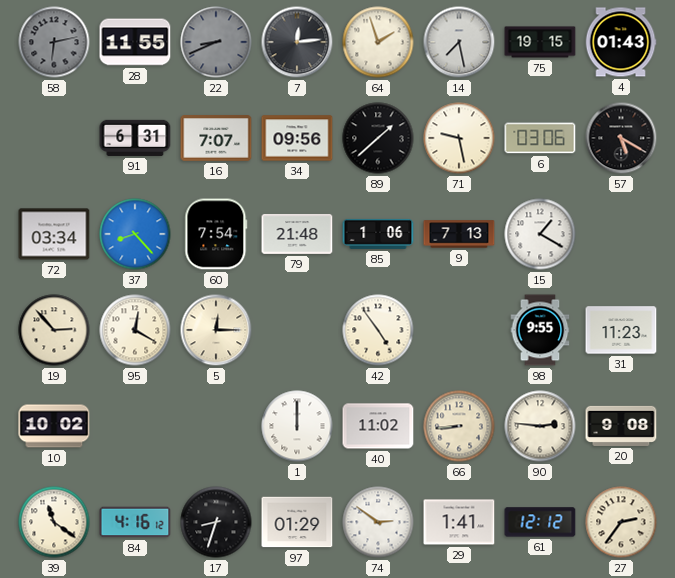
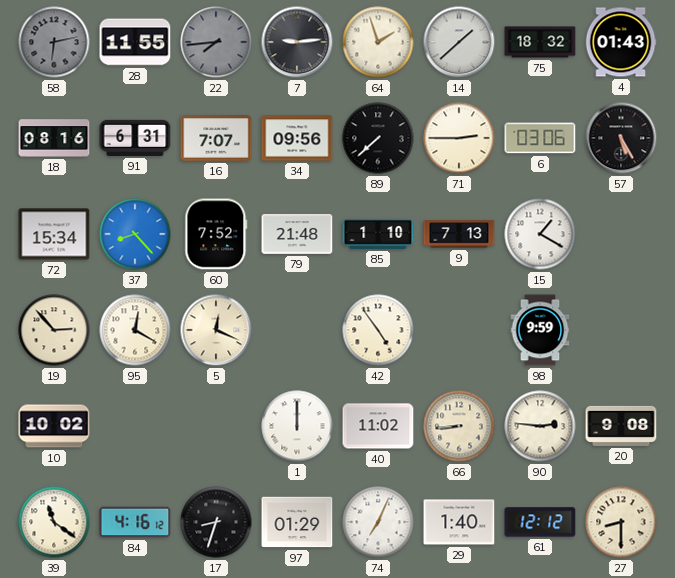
22: 8:41 -> 7:44
7: 12:14 -> 9:14
14: 7:28 -> 1:38
75: 19:15 -> 18:32
18: none -> 08:16
89: 1:38 -> 7:38
71: 9:28 -> 2:45
57: 5:20 -> 5:25
72: 03:34 -> 15:34
60: 7:54 -> 7:52
85: 1:06 -> 1:10
5: 12:15 -> 12:19
98: 9:55 -> 9:59
31: 11:23 -> none
74: 2:51 -> 7:04
29: 1:41 -> 1:40
27: 2:36 -> 8:30
